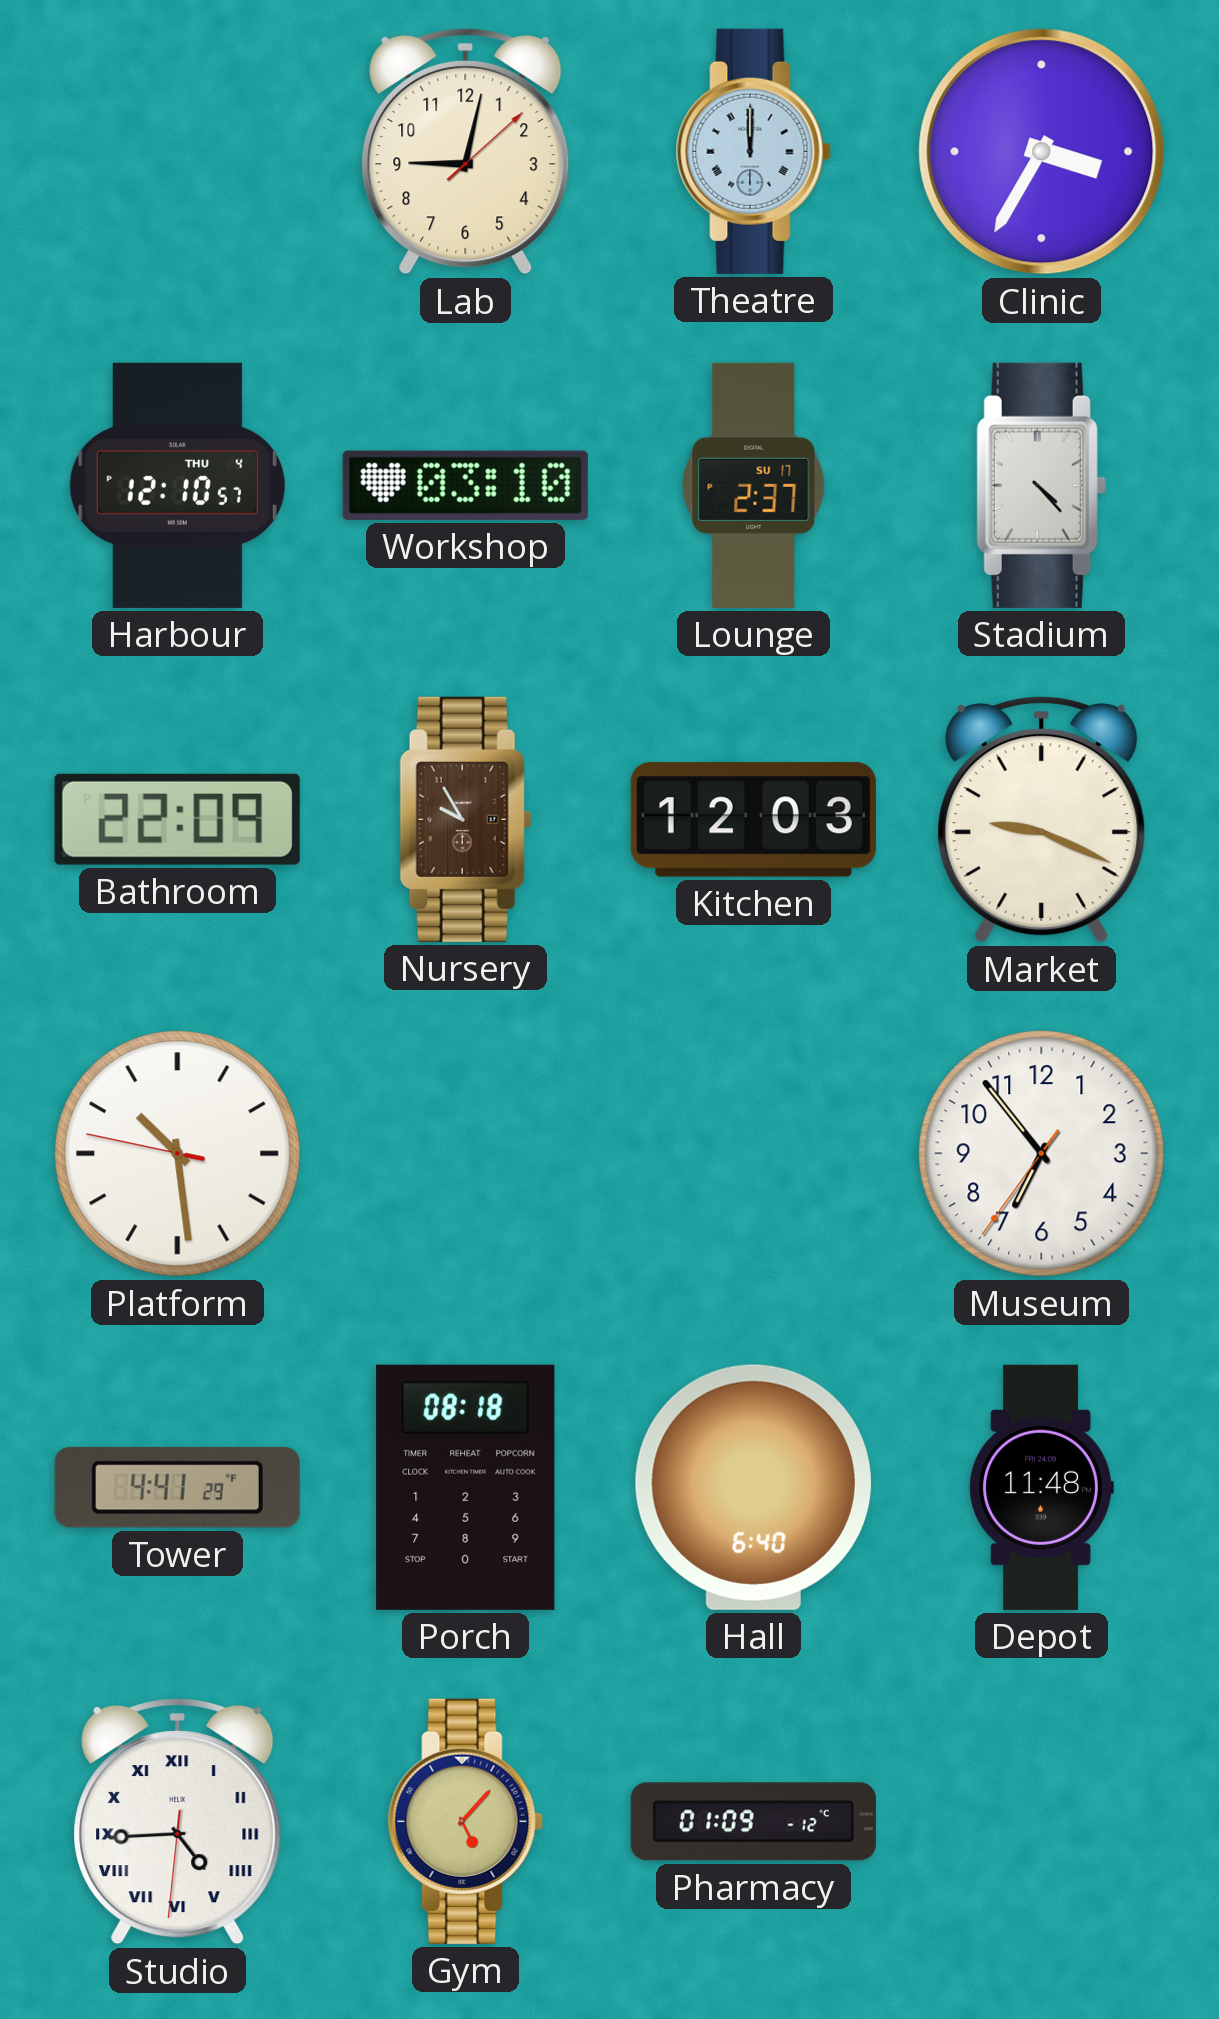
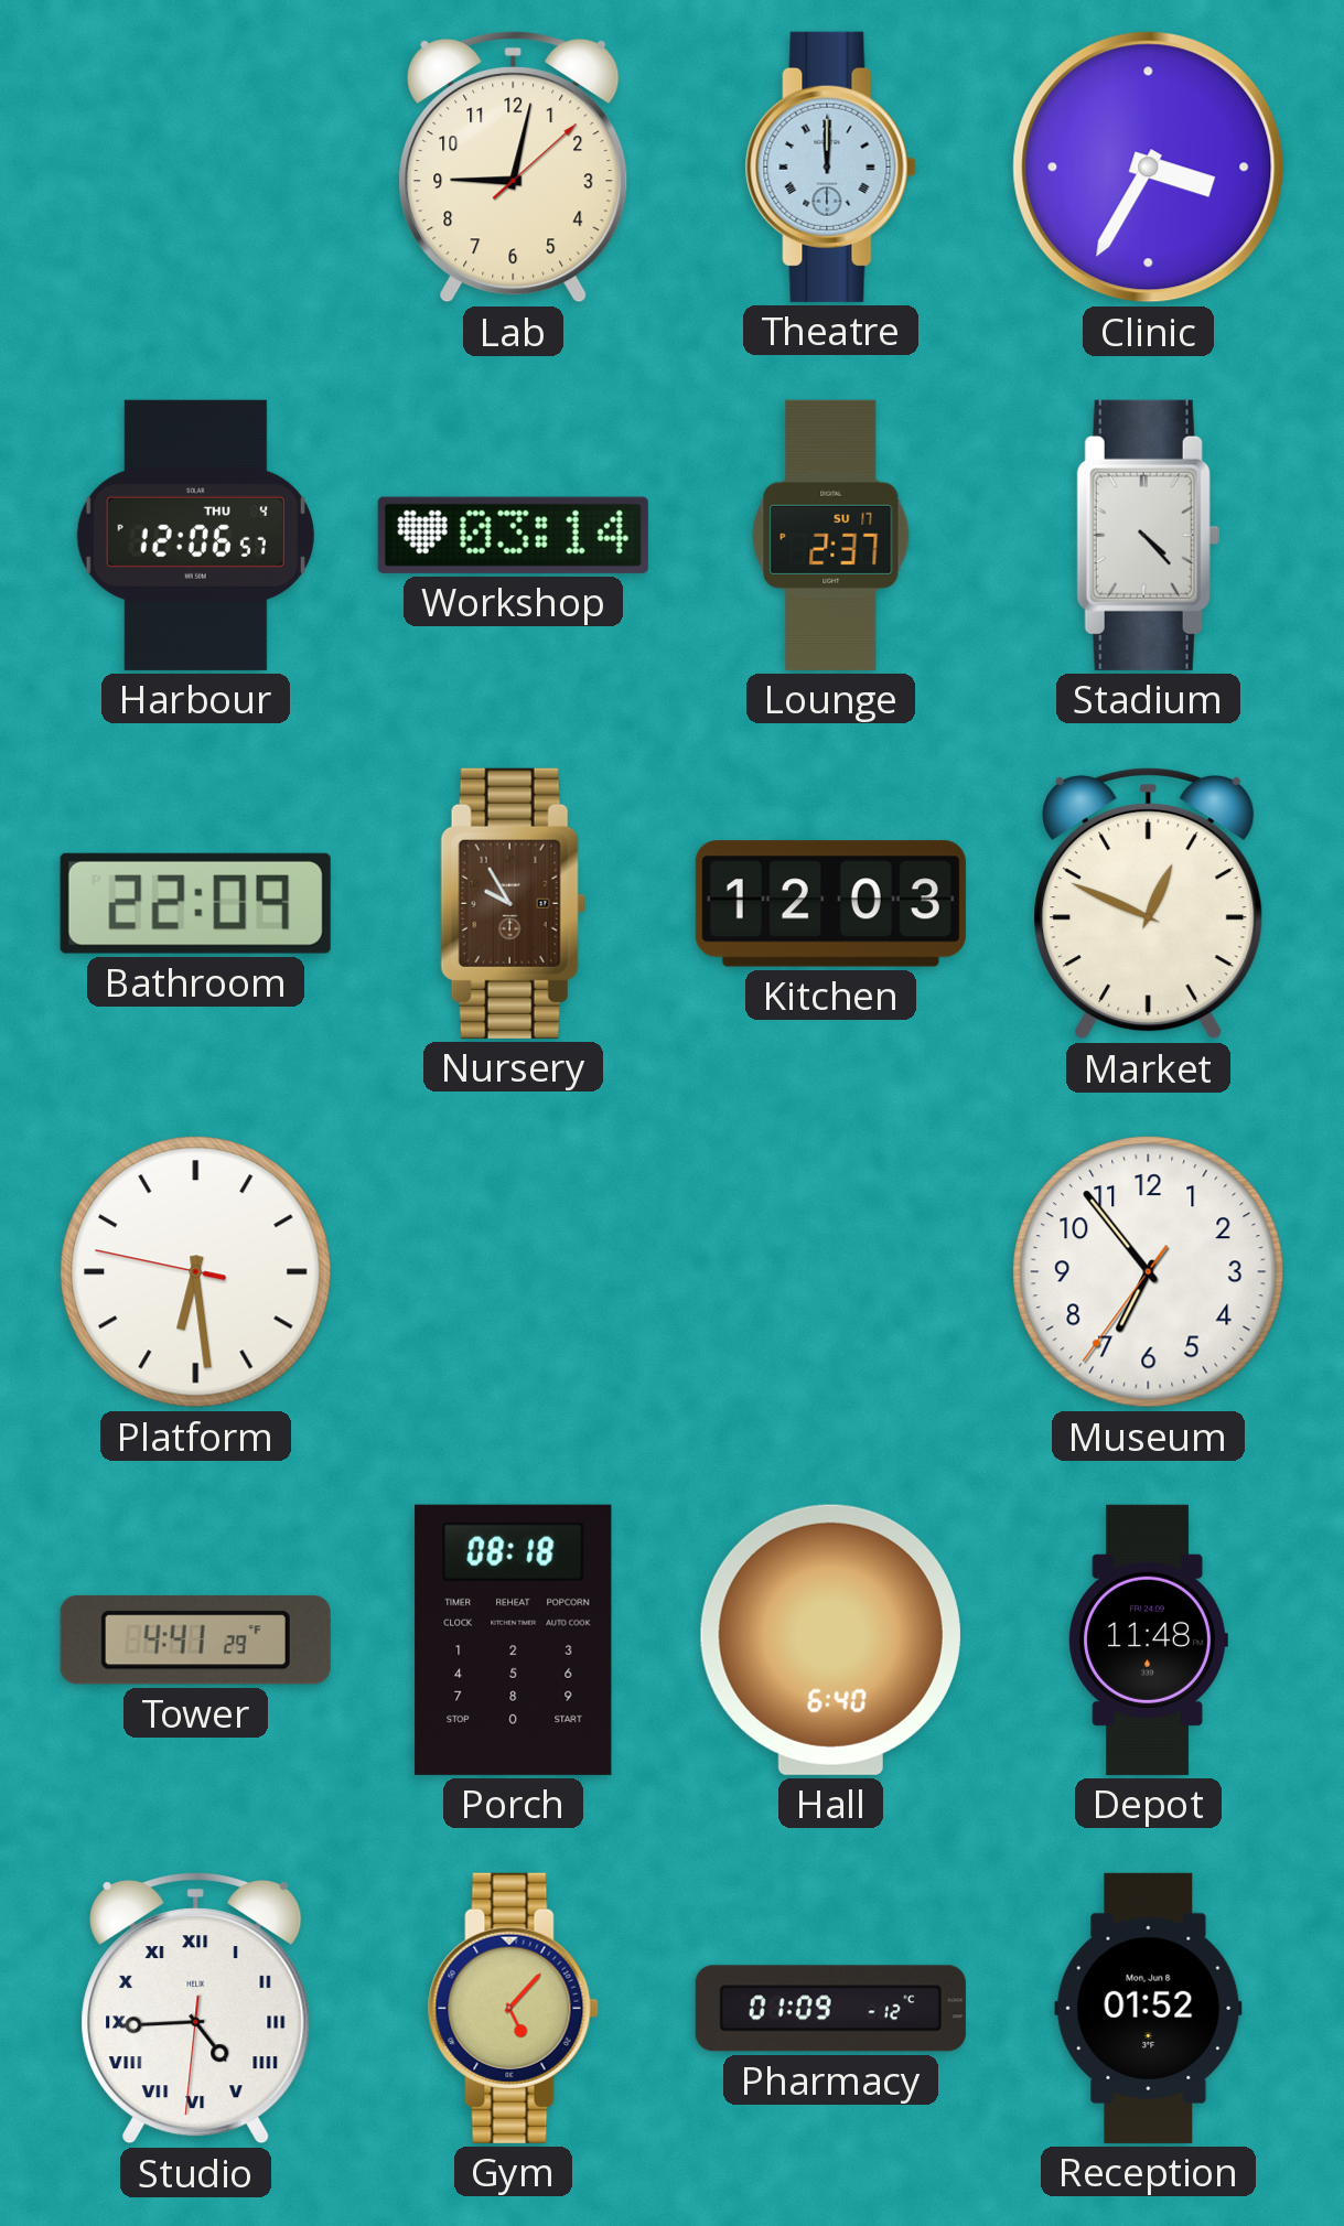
Harbour: 12:10 -> 12:06
Workshop: 03:10 -> 03:14
Market: 9:19 -> 12:49
Platform: 10:28 -> 6:28
Reception: none -> 01:52
